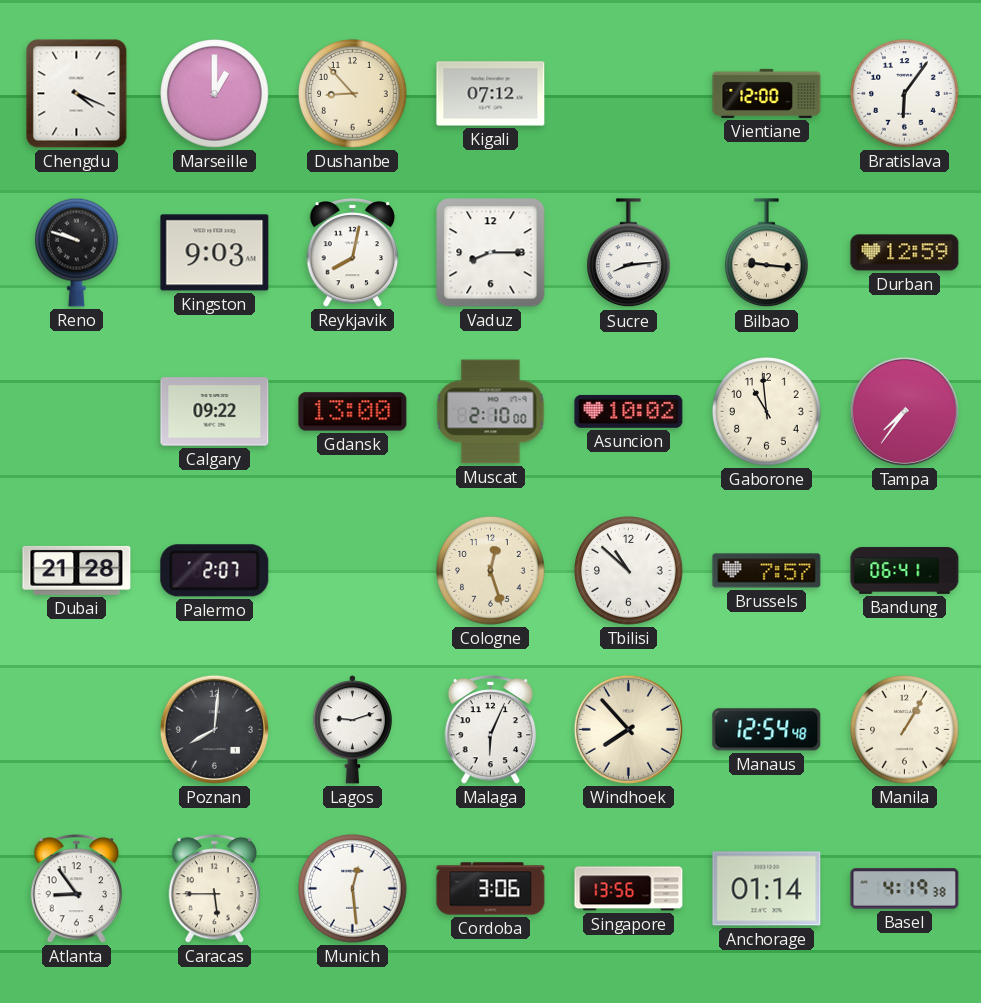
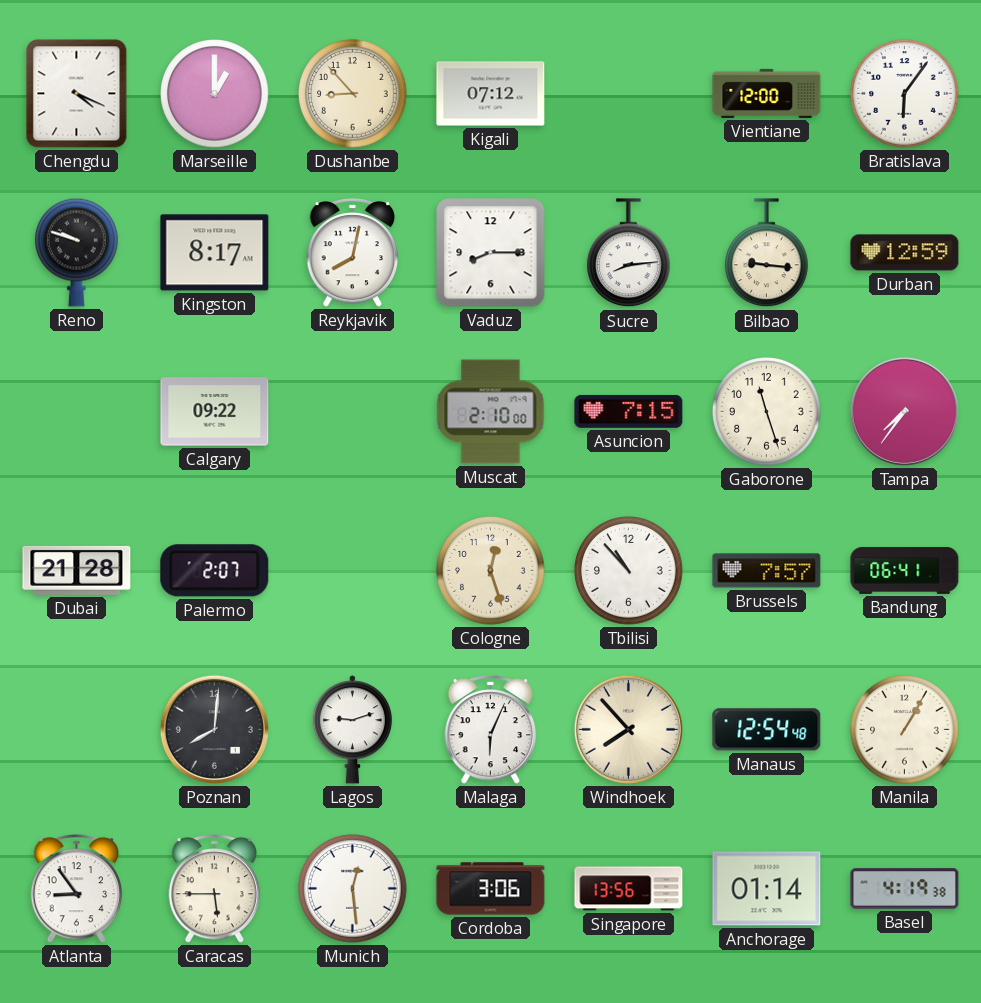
Kingston: 9:03 -> 8:17
Gdansk: 13:00 -> none
Asuncion: 10:02 -> 7:15
Gaborone: 10:59 -> 11:27
Tbilisi: 10:52 -> 10:53
